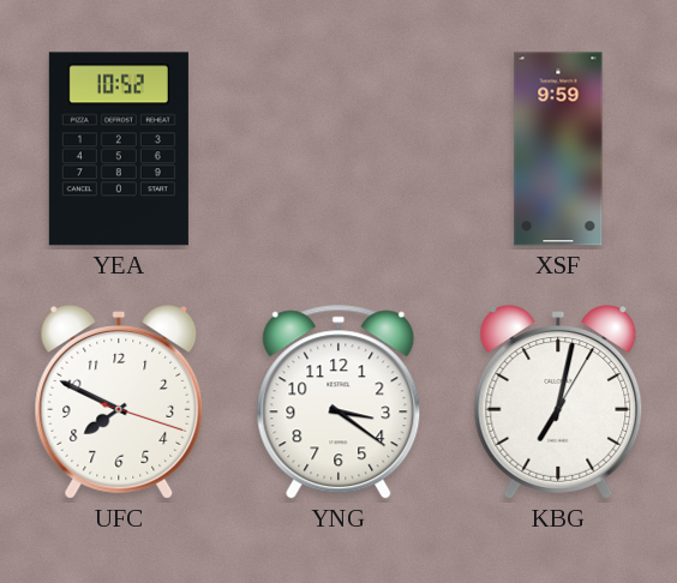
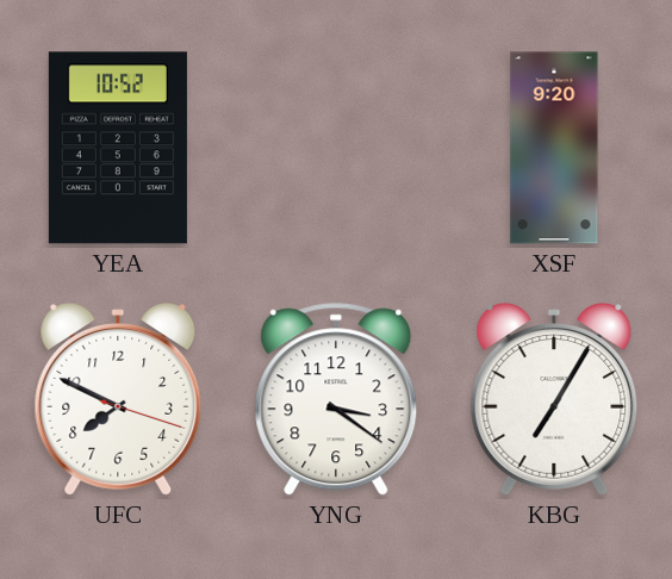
XSF: 9:59 -> 9:20
KBG: 7:02 -> 7:05
